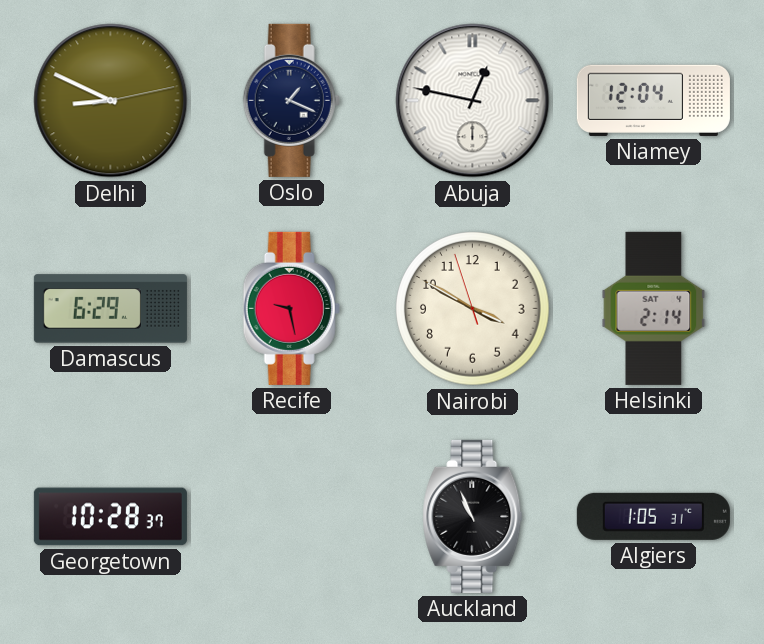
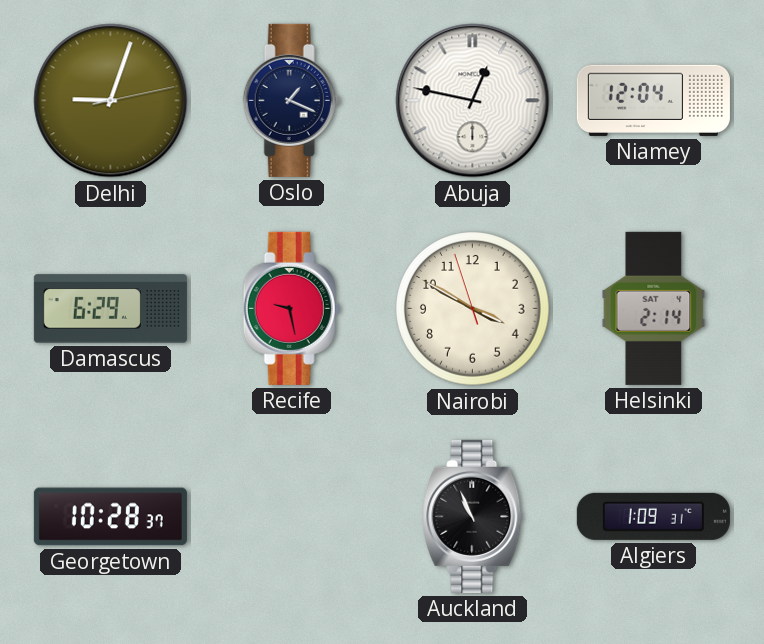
Delhi: 8:49 -> 9:03
Algiers: 1:05 -> 1:09
